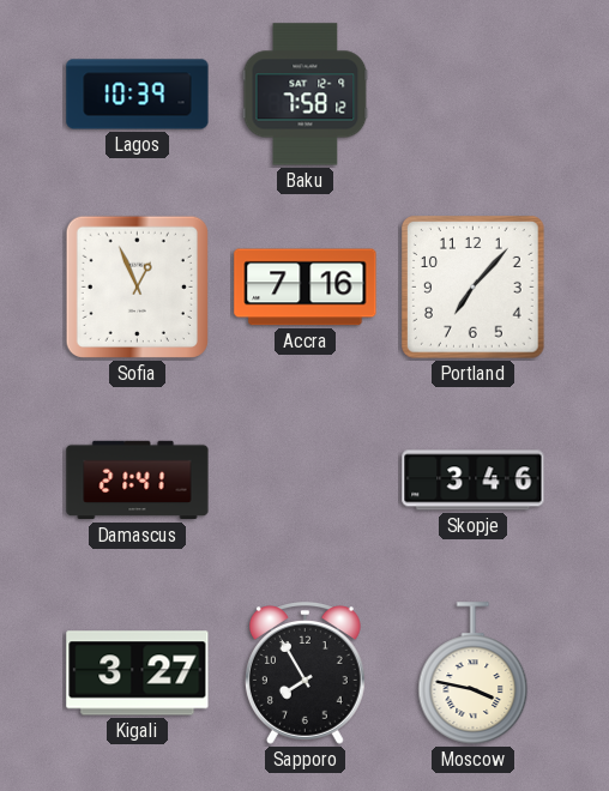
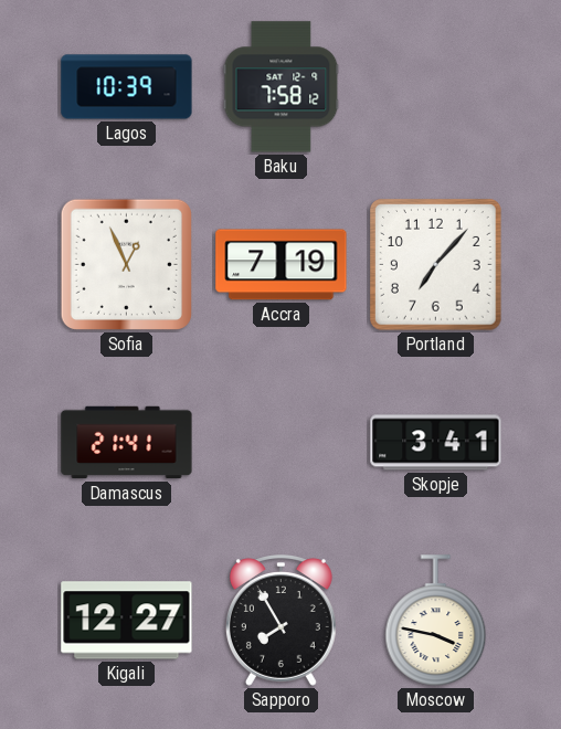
Accra: 7:16 -> 7:19
Skopje: 3:46 -> 3:41
Kigali: 3:27 -> 12:27
